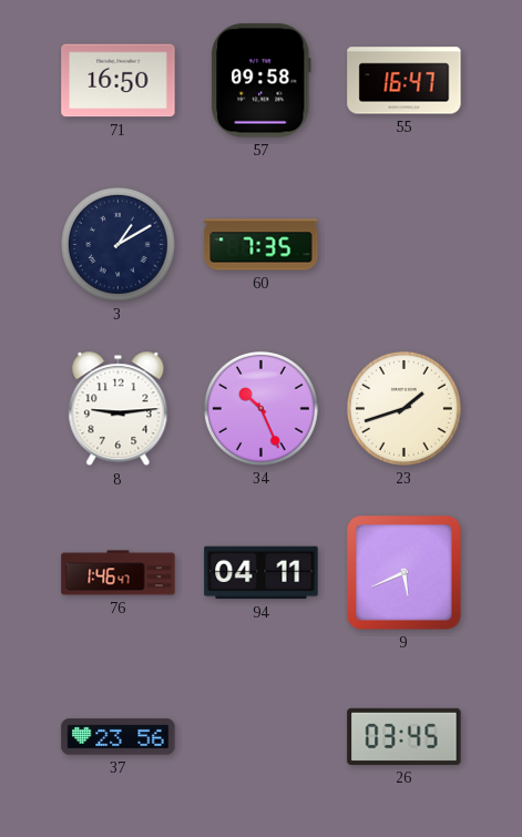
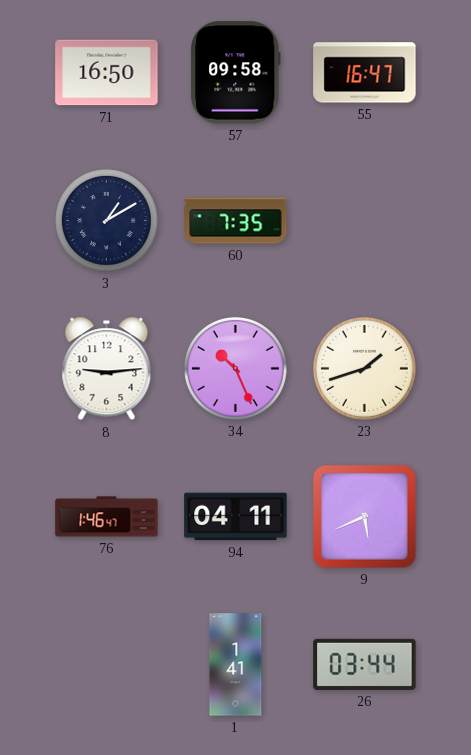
37: 23:56 -> none
1: none -> 1:41
26: 03:45 -> 03:44
